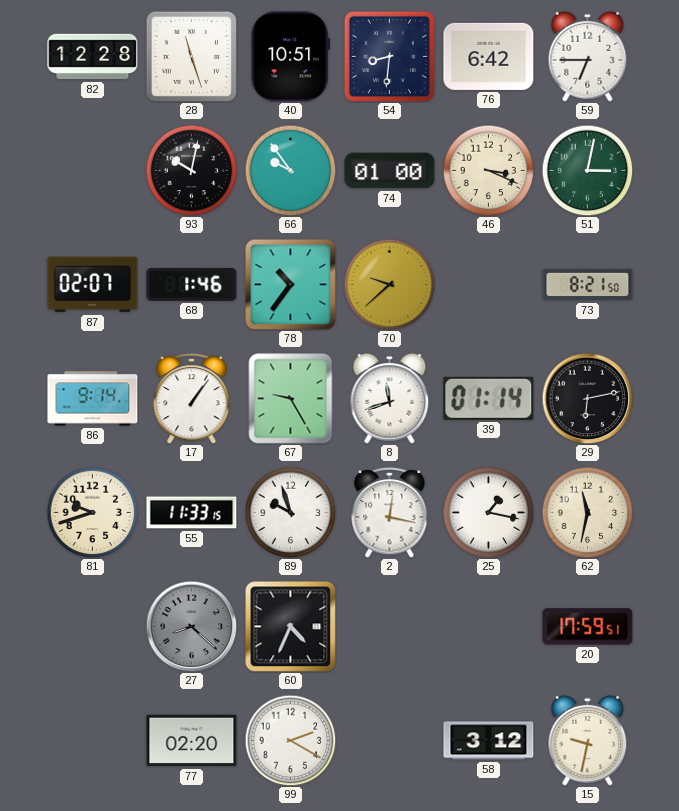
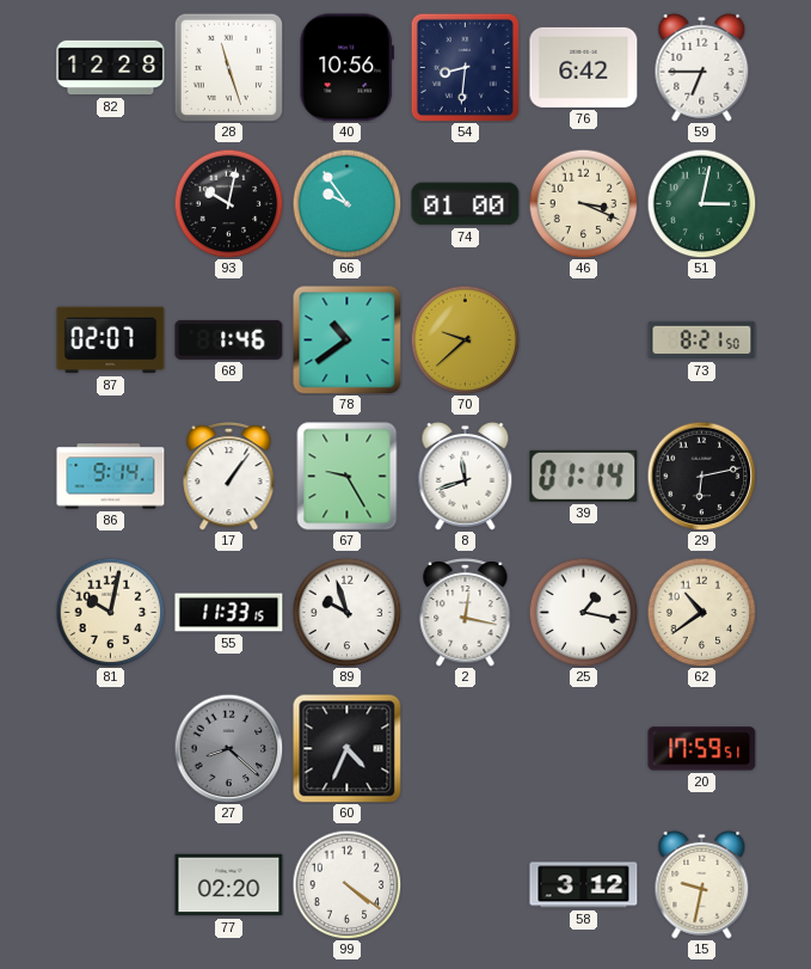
40: 10:51 -> 10:56
78: 10:36 -> 10:39
81: 9:42 -> 10:02
62: 11:32 -> 10:39
99: 2:20 -> 4:21
